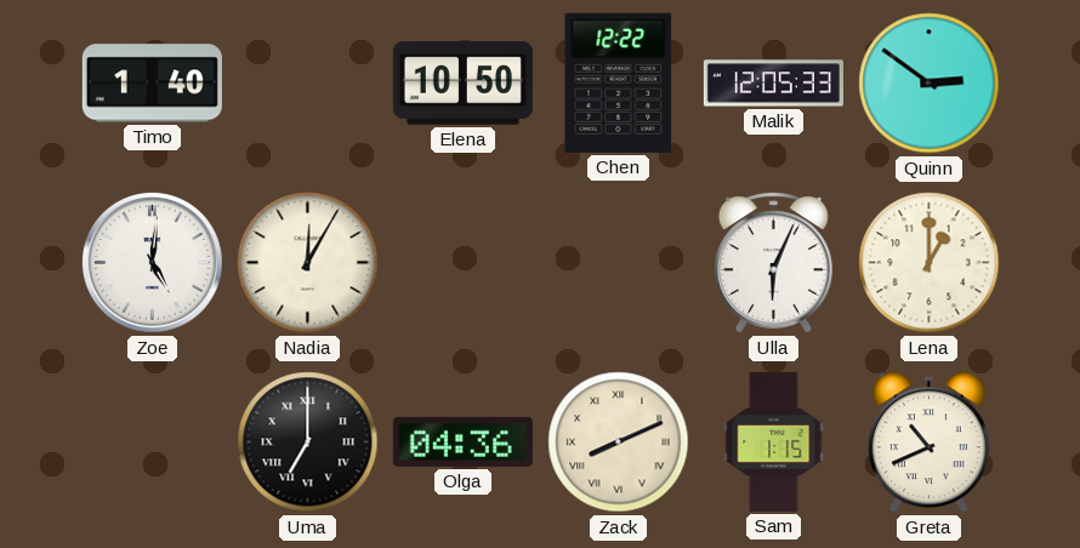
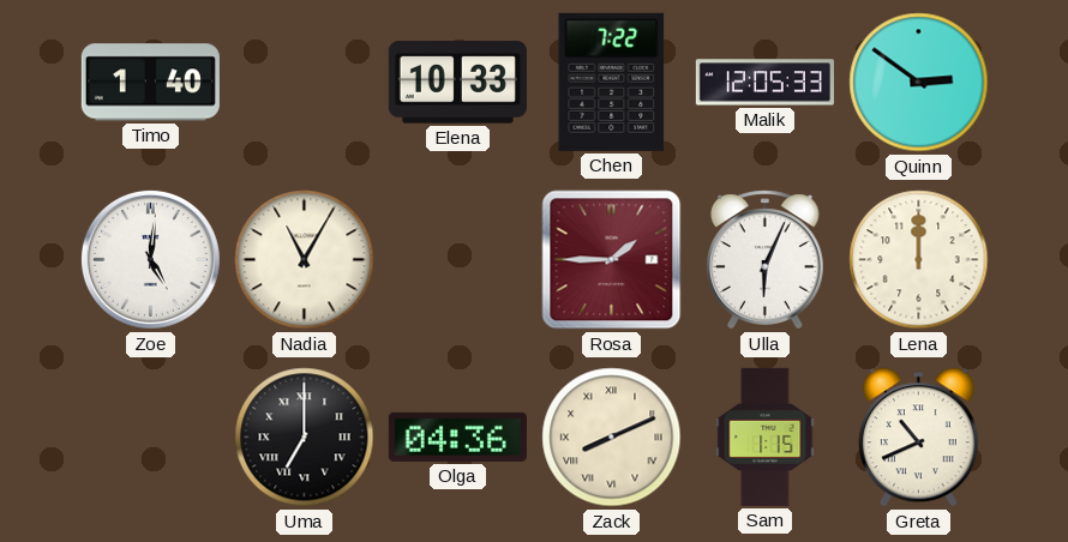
Elena: 10:50 -> 10:33
Chen: 12:22 -> 7:22
Nadia: 12:05 -> 11:05
Rosa: none -> 1:45
Lena: 1:00 -> 12:00
